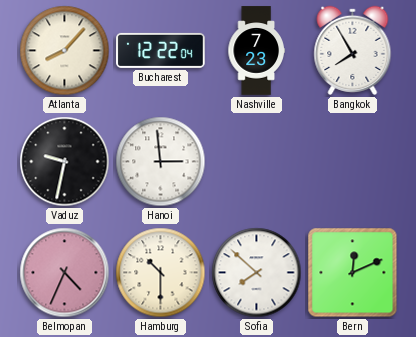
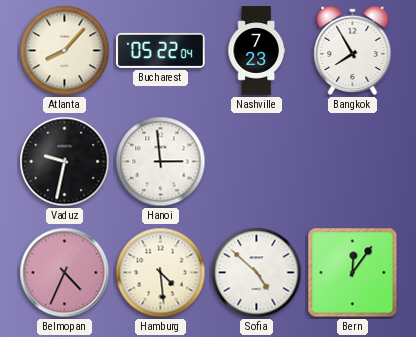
Bucharest: 12:22 -> 05:22
Hamburg: 10:30 -> 4:29
Sofia: 7:52 -> 4:52
Bern: 12:11 -> 12:06
